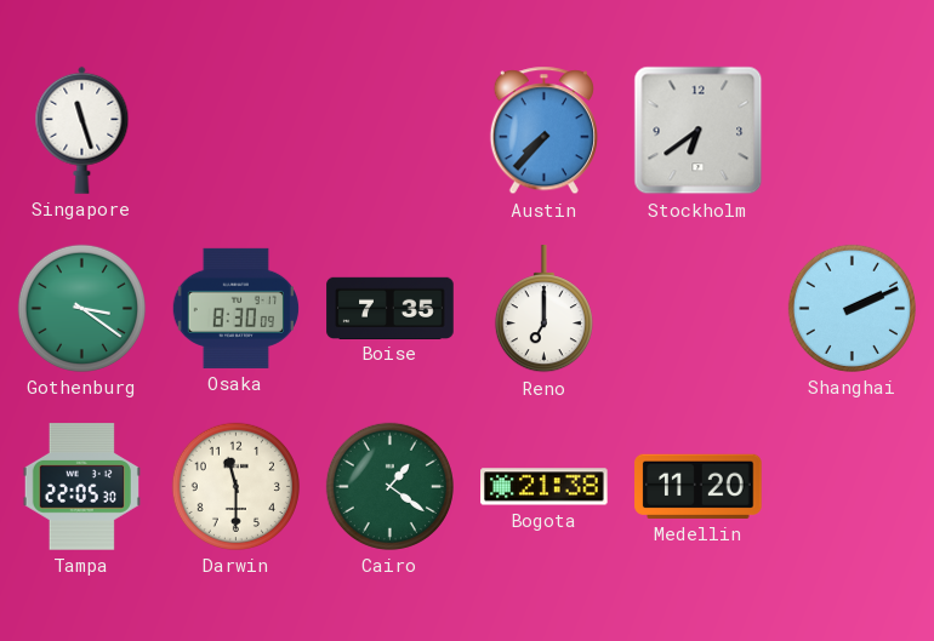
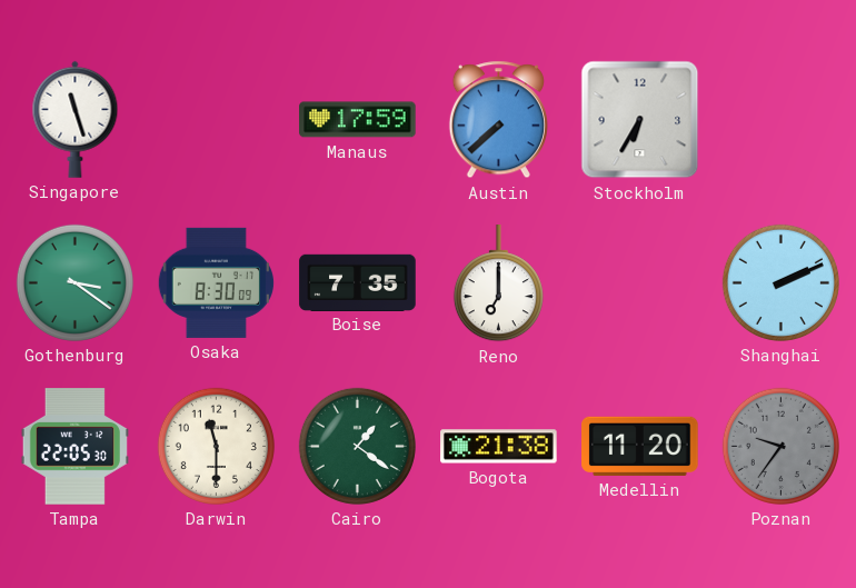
Manaus: none -> 17:59
Austin: 7:37 -> 7:38
Stockholm: 6:39 -> 6:35
Poznan: none -> 9:36
